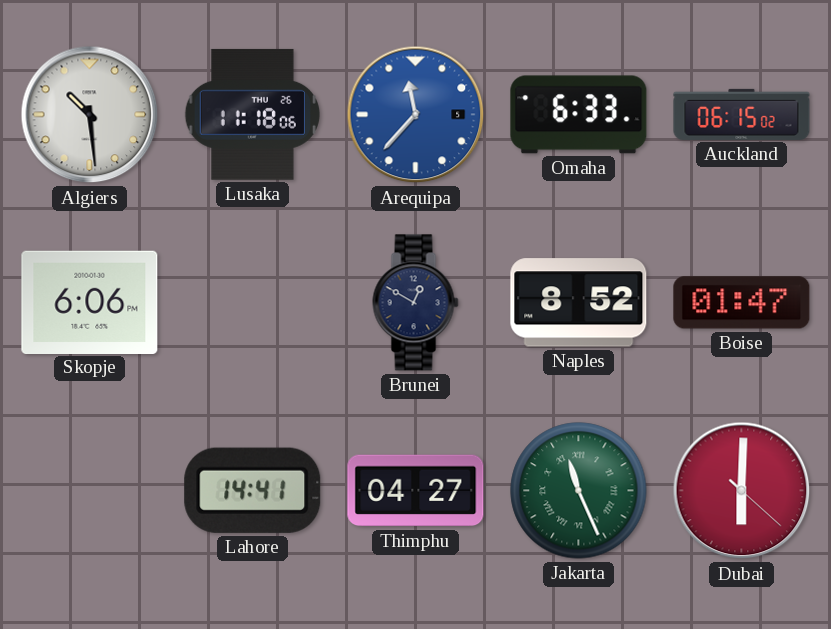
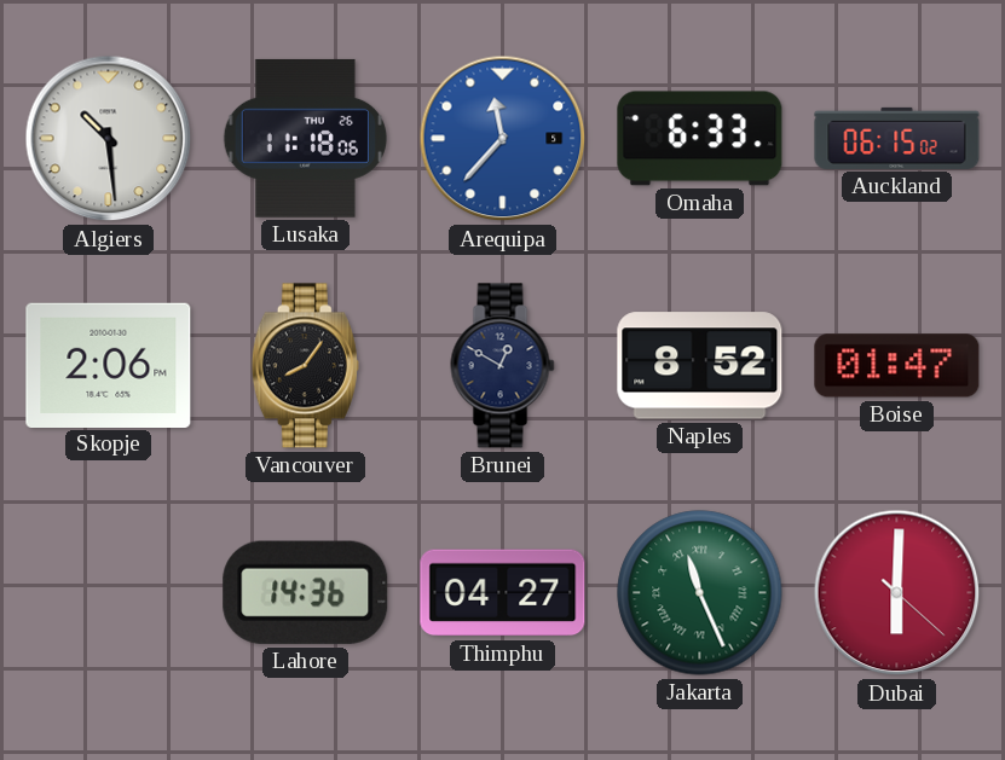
Skopje: 6:06 -> 2:06
Vancouver: none -> 8:06
Lahore: 14:41 -> 14:36
